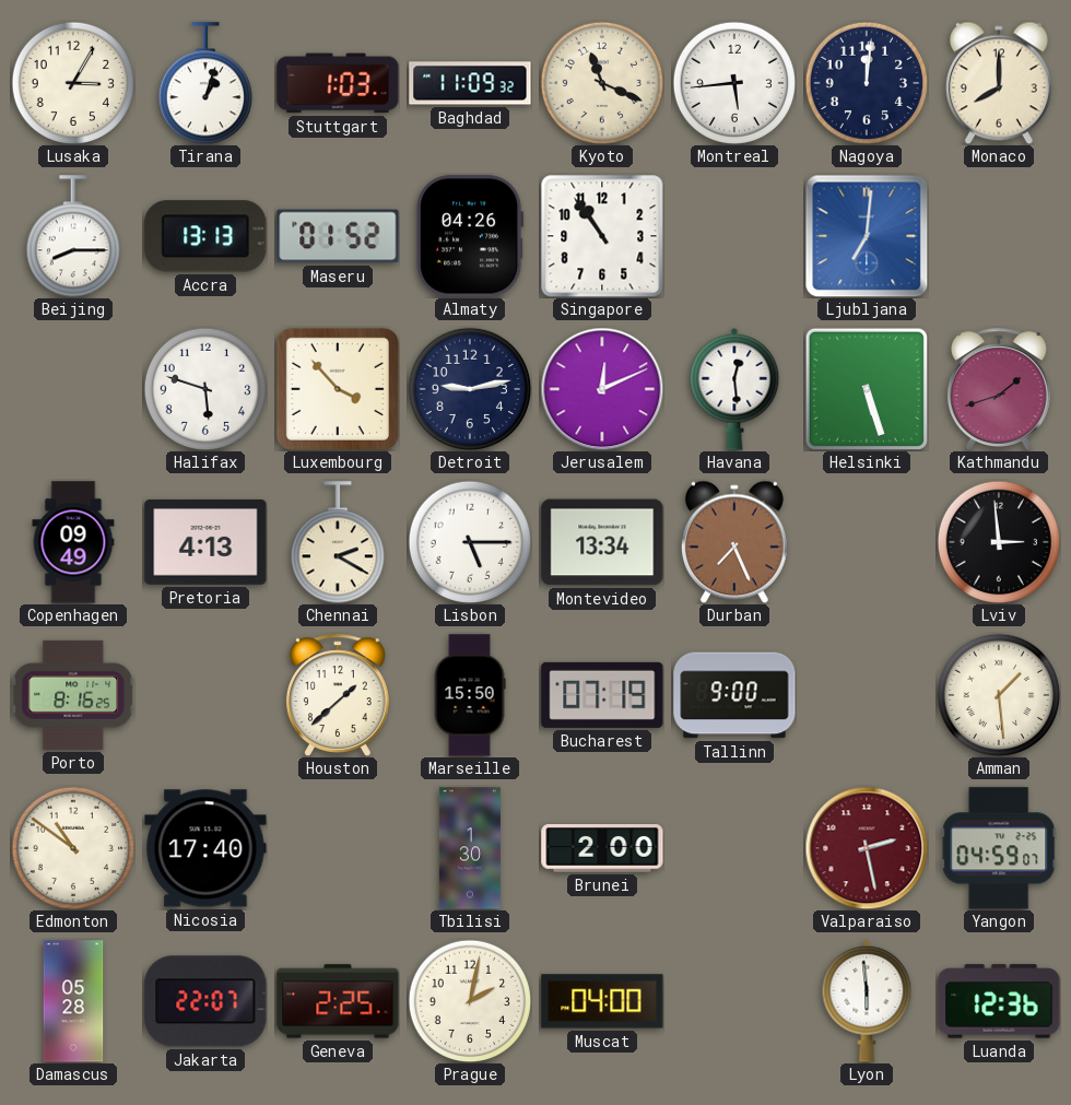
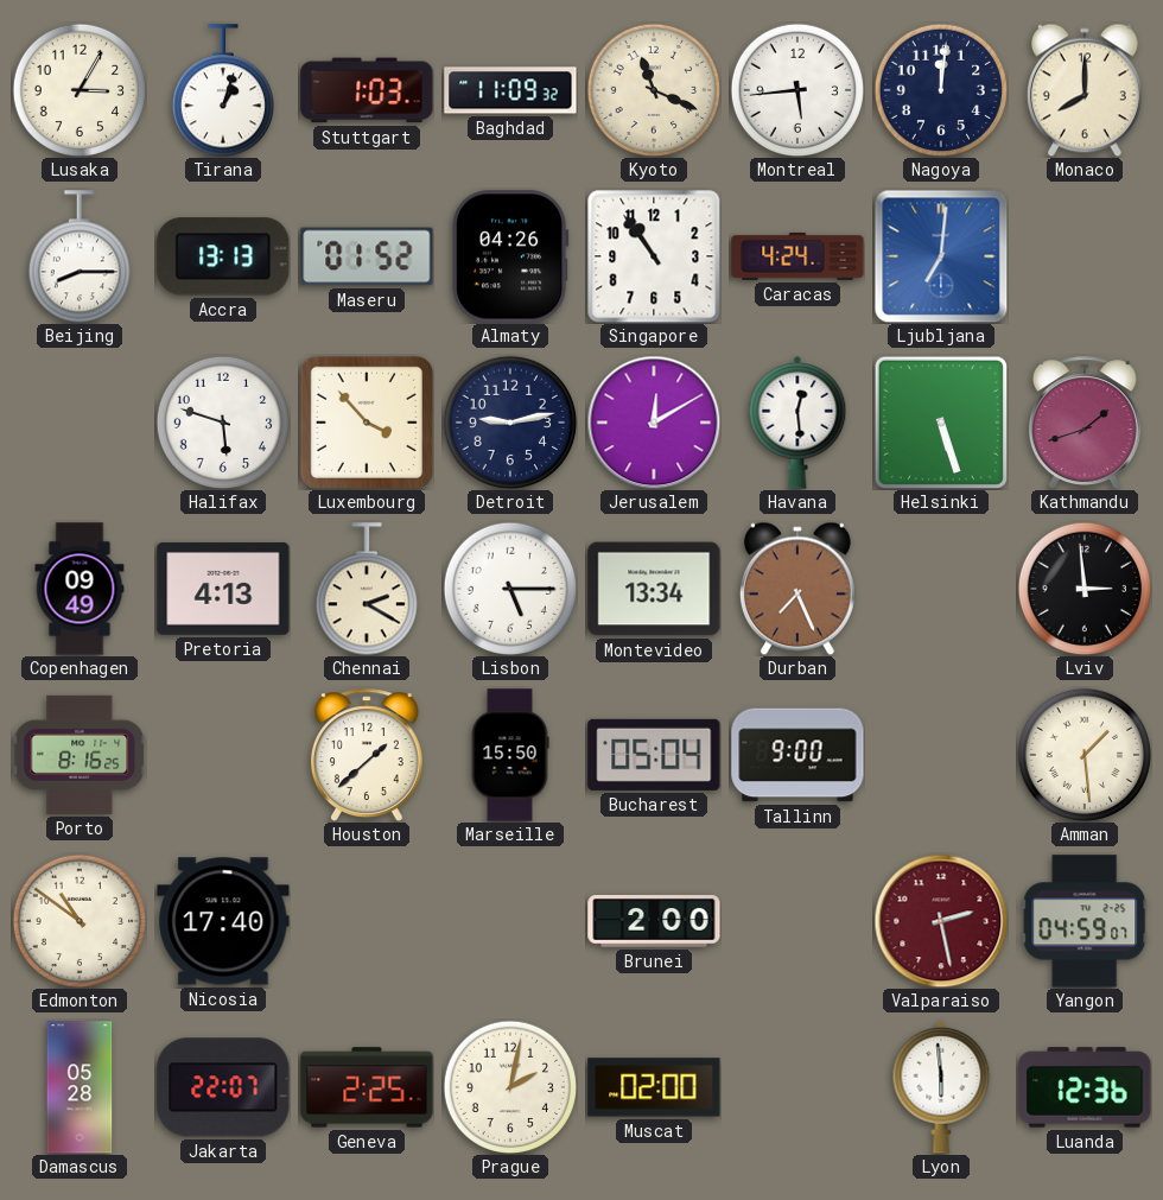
Caracas: none -> 4:24
Jerusalem: 12:11 -> 12:10
Bucharest: 07:19 -> 05:04
Tbilisi: 1:30 -> none
Muscat: 04:00 -> 02:00
